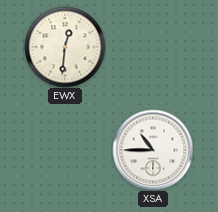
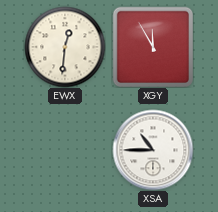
XGY: none -> 11:55
